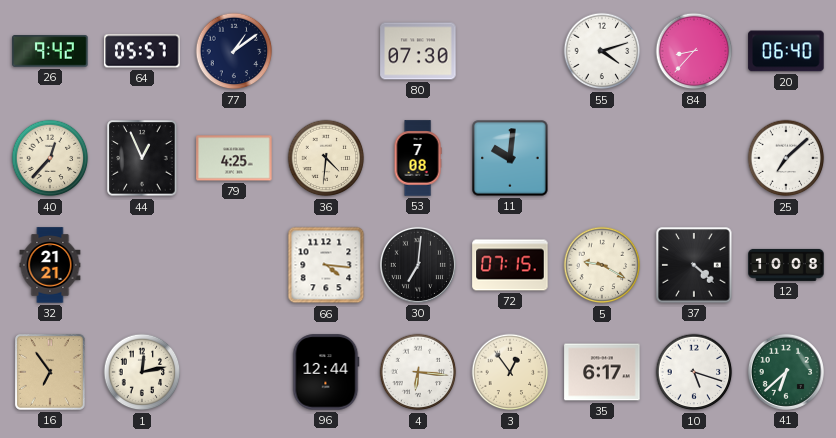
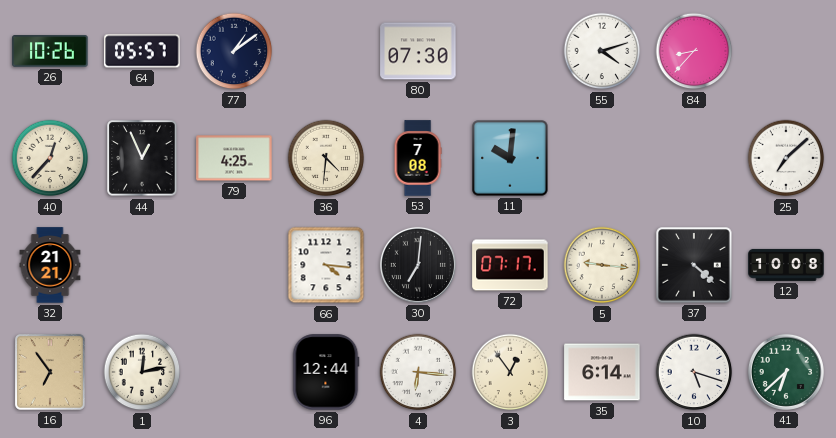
26: 9:42 -> 10:26
20: 06:40 -> none
72: 07:15 -> 07:17
5: 9:20 -> 9:16
35: 6:17 -> 6:14
